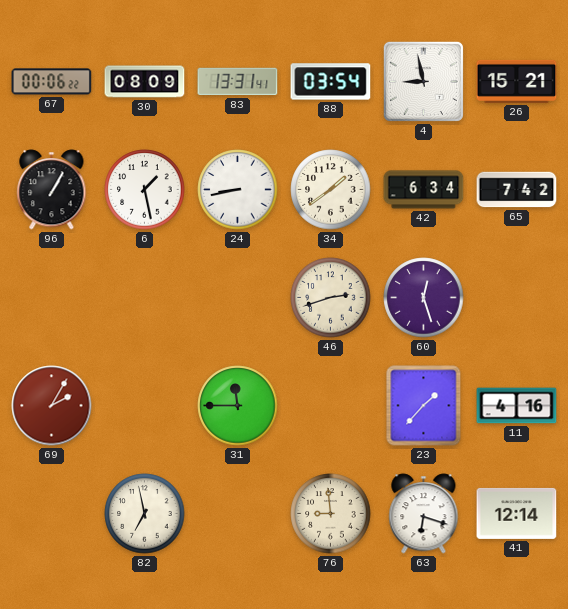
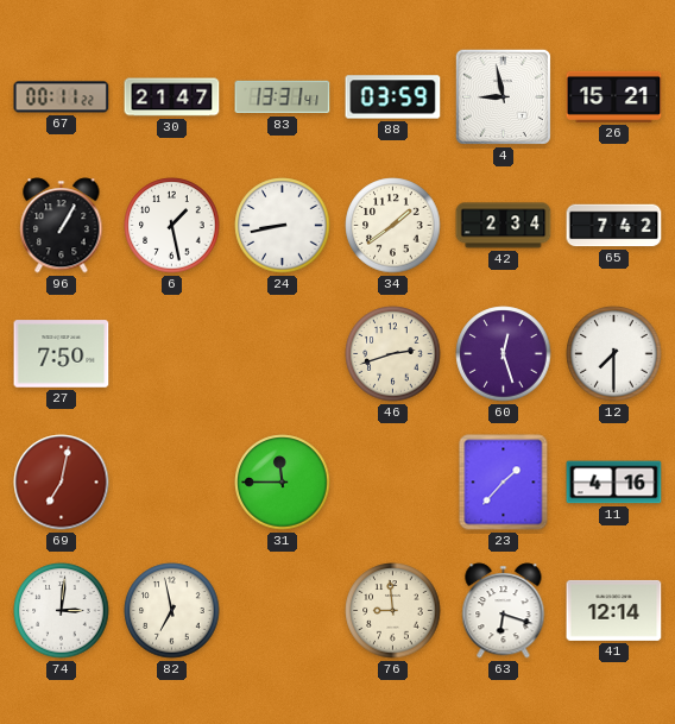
67: 00:06 -> 00:11
30: 08:09 -> 21:47
88: 03:54 -> 03:59
42: 6:34 -> 2:34
27: none -> 7:50
12: none -> 7:30
69: 2:05 -> 7:02
74: none -> 3:01
